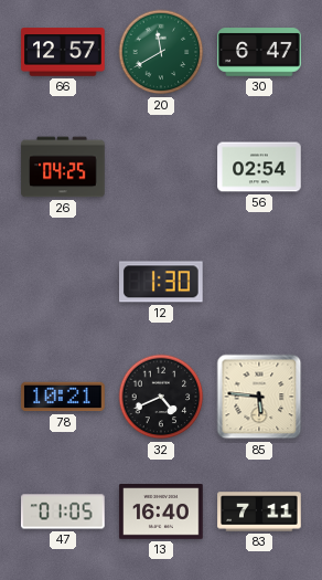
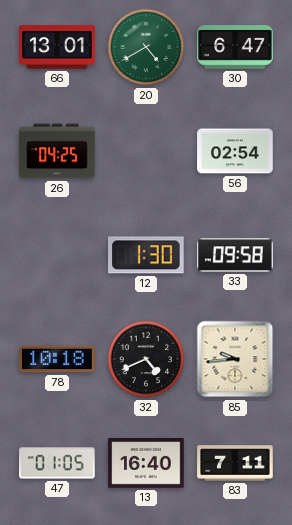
66: 12:57 -> 13:01
20: 11:40 -> 4:40
33: none -> 09:58
78: 10:21 -> 10:18
85: 5:46 -> 9:44
